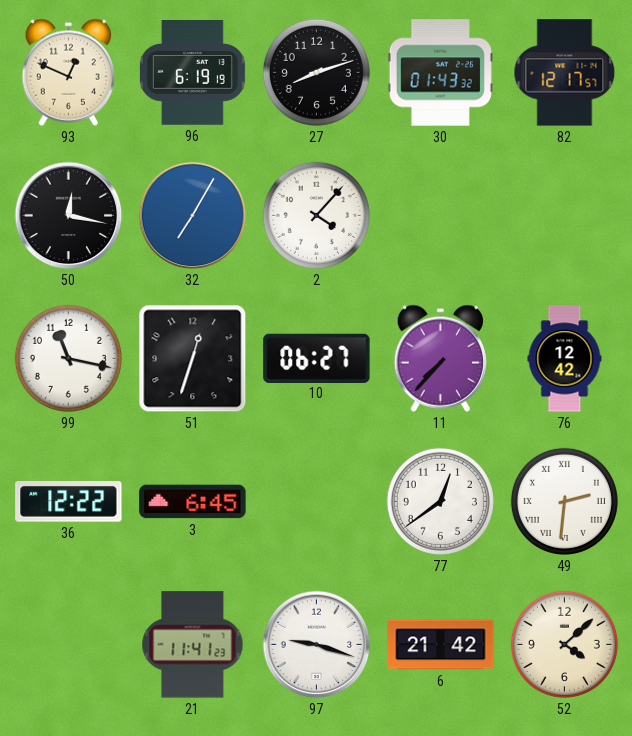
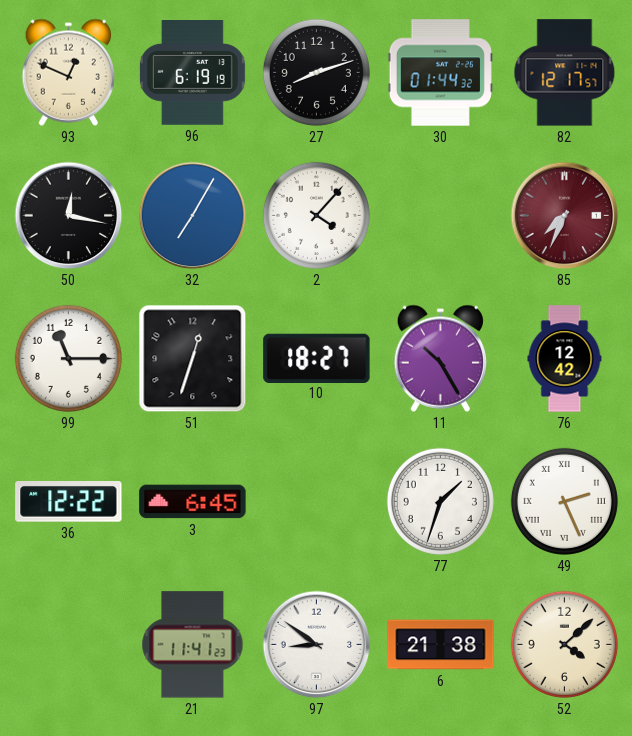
30: 01:43 -> 01:44
85: none -> 7:34
99: 11:17 -> 11:15
10: 06:27 -> 18:27
11: 7:37 -> 10:25
77: 12:39 -> 1:33
49: 2:31 -> 2:26
97: 9:18 -> 8:51
6: 21:42 -> 21:38
